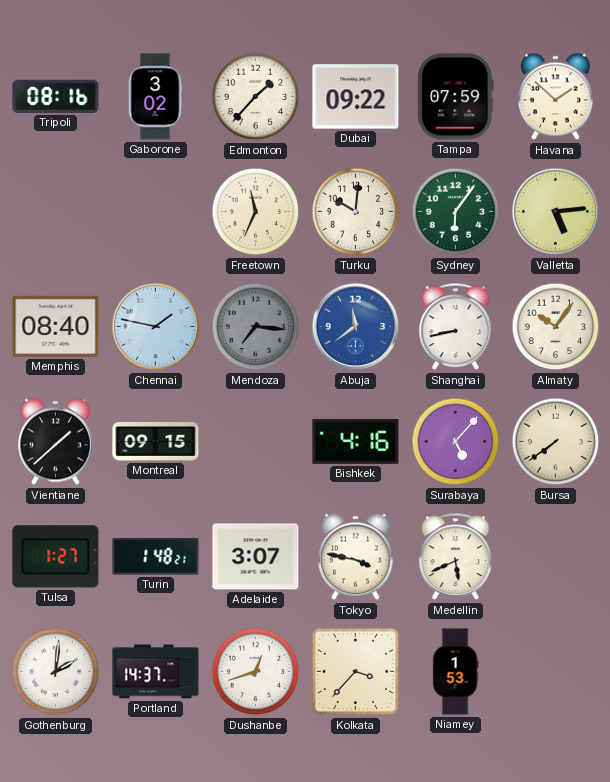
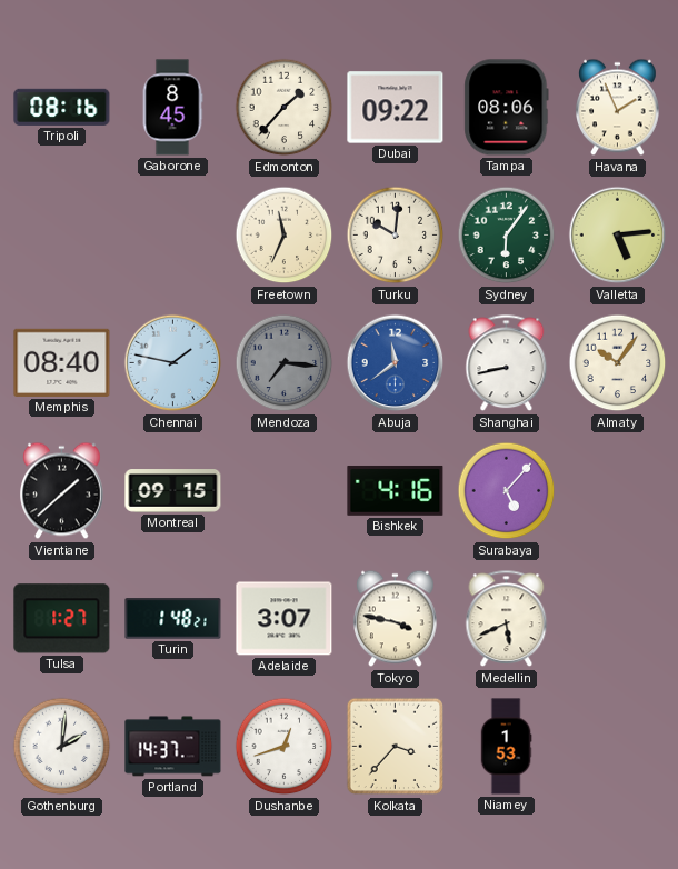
Gaborone: 3:02 -> 8:45
Tampa: 07:59 -> 08:06
Havana: 1:52 -> 1:56
Bursa: 7:39 -> none
